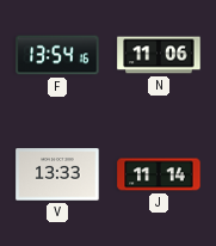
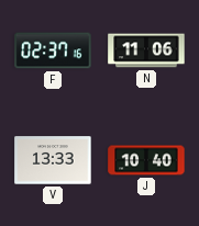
F: 13:54 -> 02:37
J: 11:14 -> 10:40
